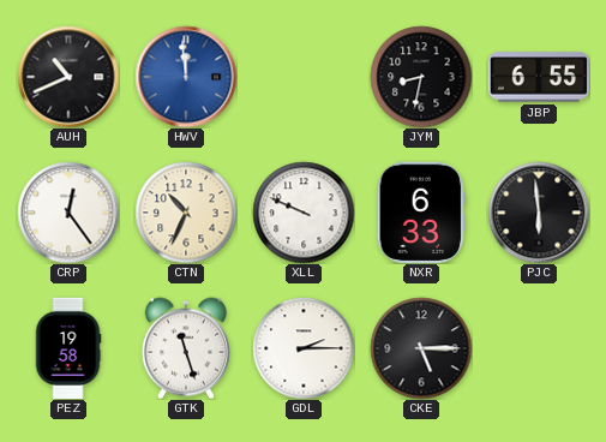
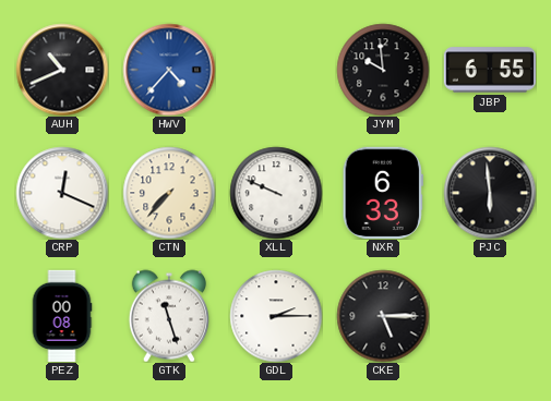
HWV: 11:59 -> 4:37
JYM: 8:32 -> 9:59
CRP: 12:24 -> 12:19
CTN: 10:34 -> 7:37
PEZ: 19:58 -> 00:08
